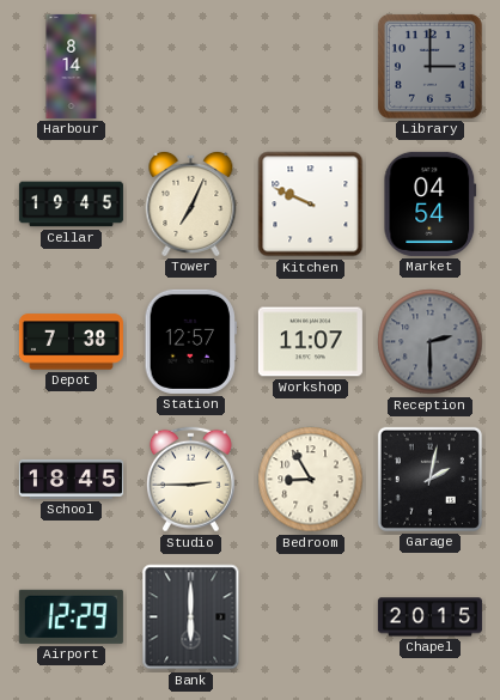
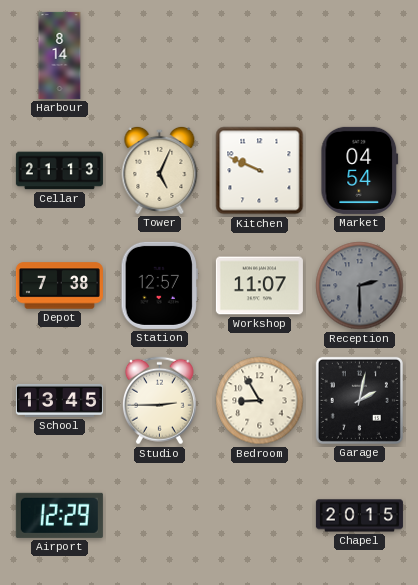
Library: 3:00 -> none
Cellar: 19:45 -> 21:13
Tower: 7:04 -> 5:04
School: 18:45 -> 13:45
Bank: 6:00 -> none
